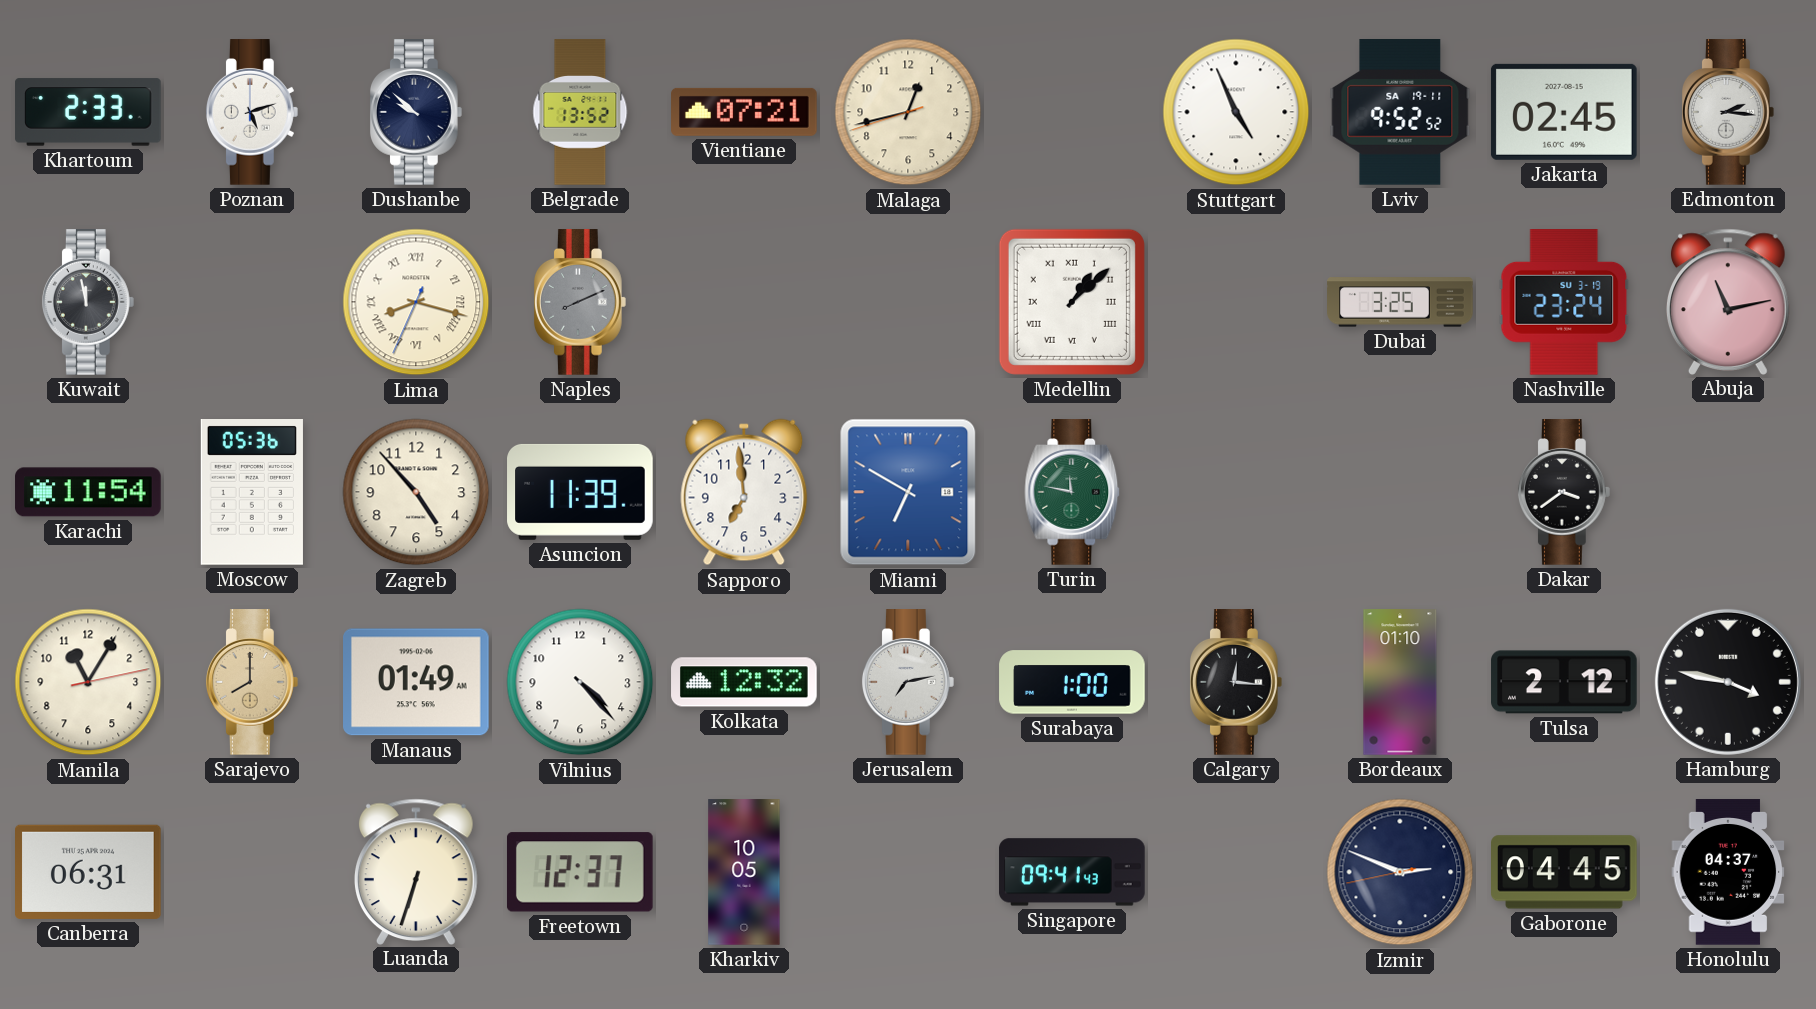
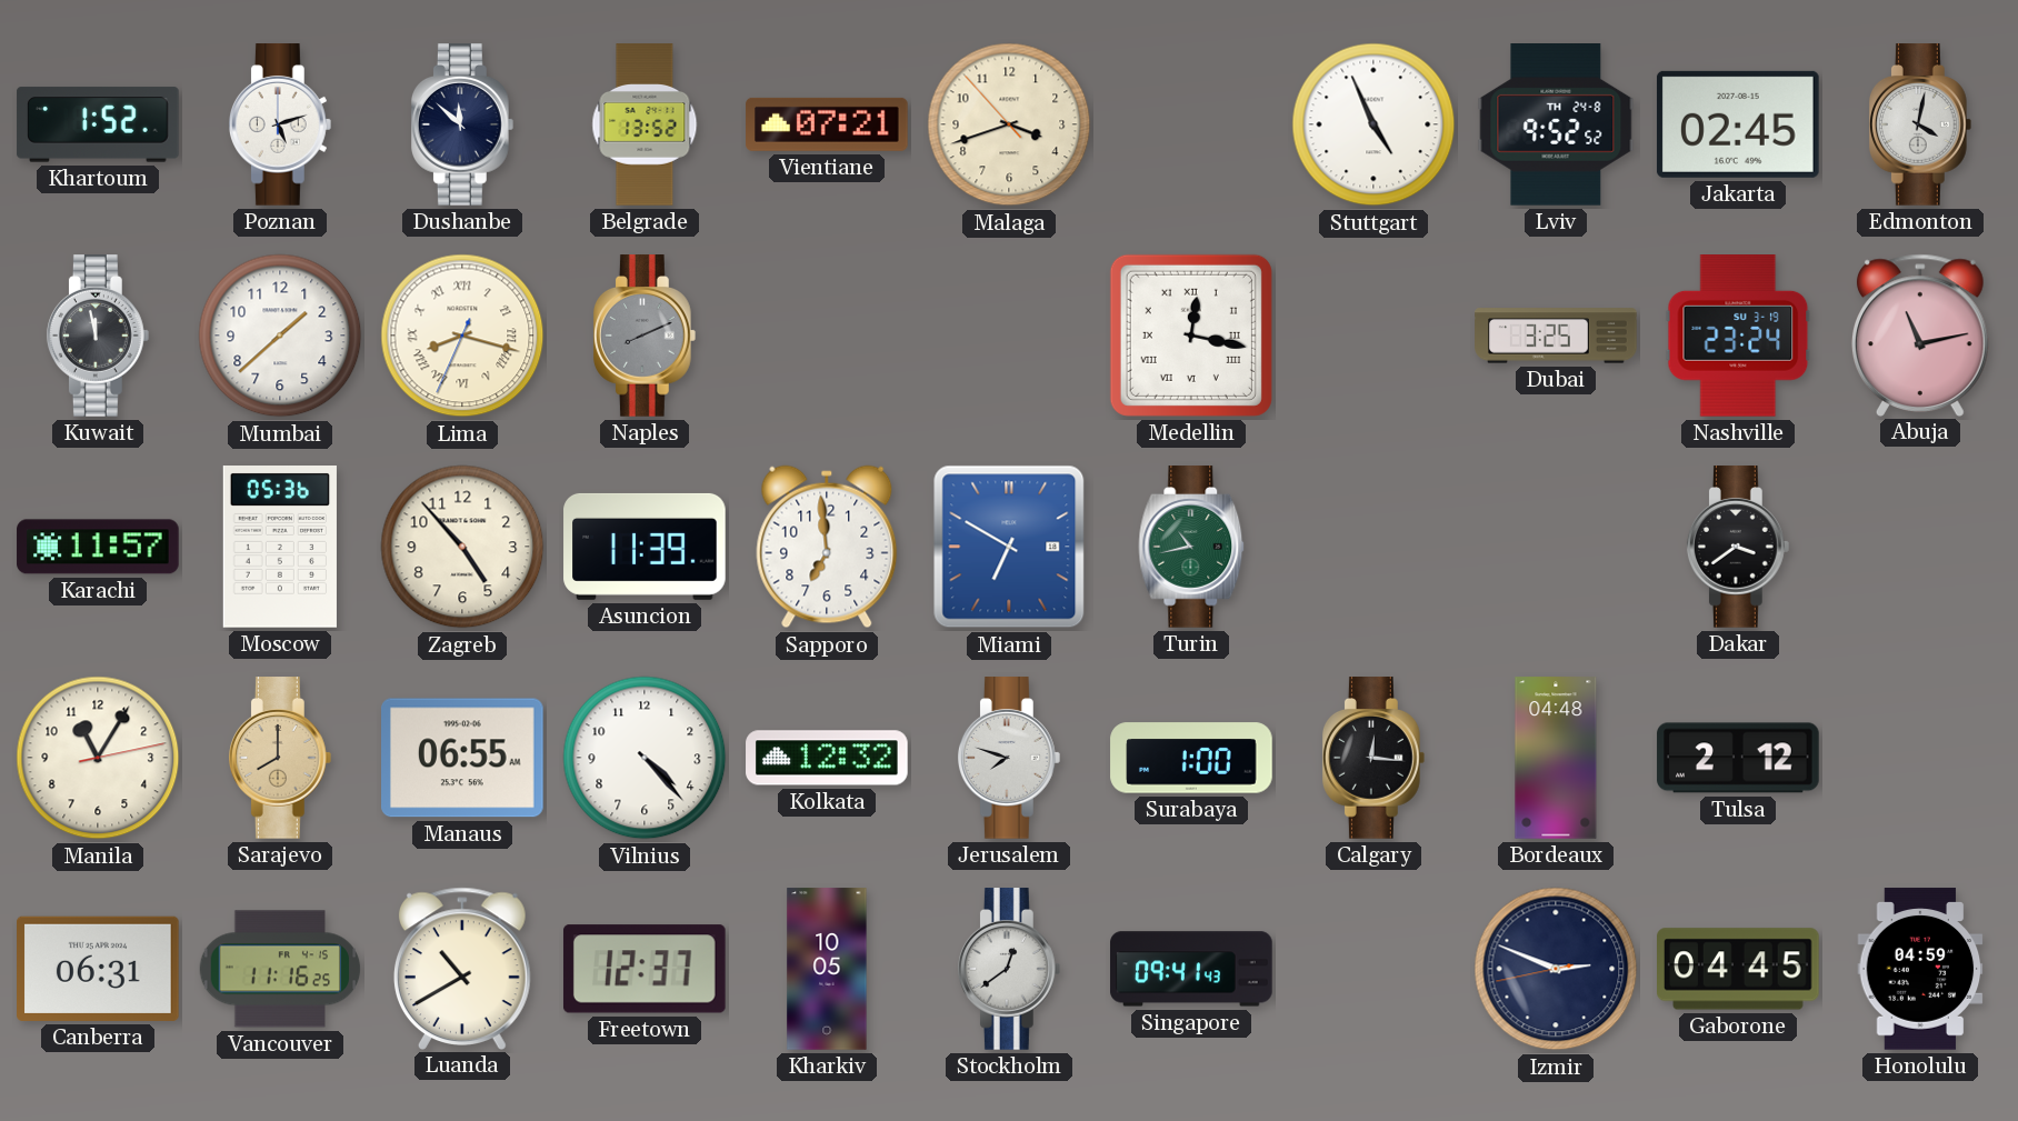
Khartoum: 2:33 -> 1:52
Dushanbe: 9:52 -> 11:52
Malaga: 12:42 -> 3:41
Lviv date: SA 19-11 -> TH 24-8
Edmonton: 2:16 -> 4:02
Mumbai: none -> 1:38
Medellin: 1:08 -> 12:17
Karachi: 11:54 -> 11:57
Turin: 11:47 -> 10:43
Manaus: 01:49 -> 06:55
Jerusalem: 7:13 -> 7:48
Bordeaux: 01:10 -> 04:48
Hamburg: 3:47 -> none
Vancouver: none -> 11:16
Luanda: 6:33 -> 10:40
Stockholm: none -> 12:39
Honolulu: 04:37 -> 04:59
